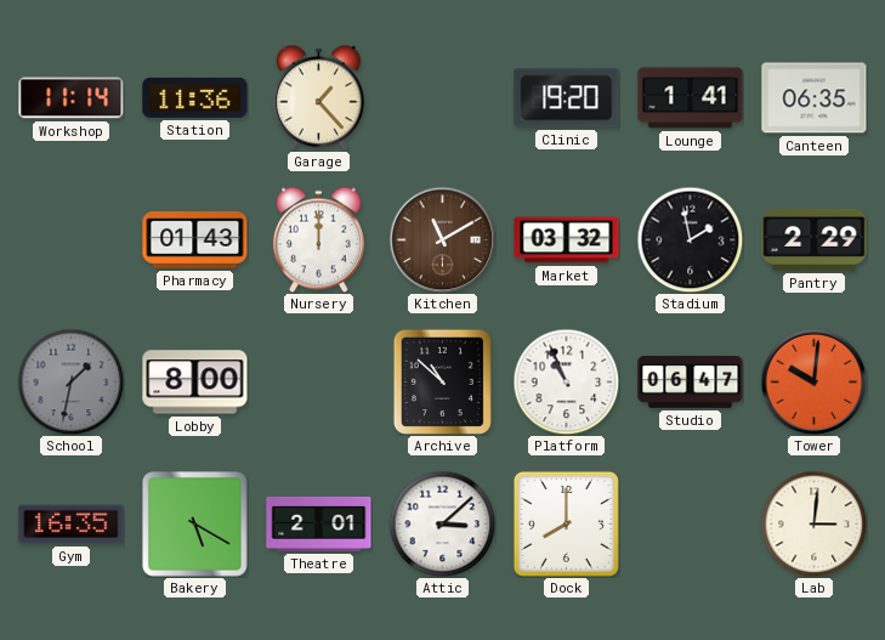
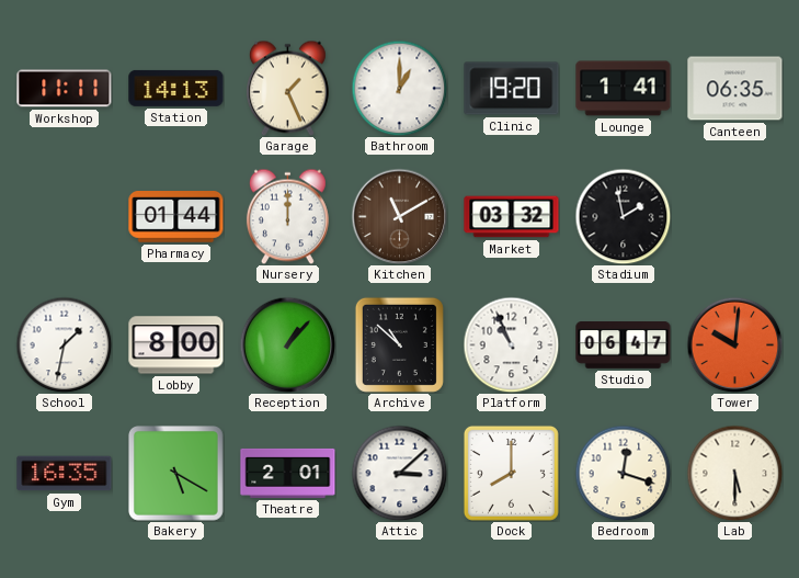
Workshop: 11:14 -> 11:11
Station: 11:36 -> 14:13
Garage: 1:23 -> 1:26
Bathroom: none -> 1:00
Pharmacy: 01:43 -> 01:44
Pantry: 2:29 -> none
School dial: grey -> white
Reception: none -> 1:07
Bedroom: none -> 12:18
Lab: 3:01 -> 5:30
